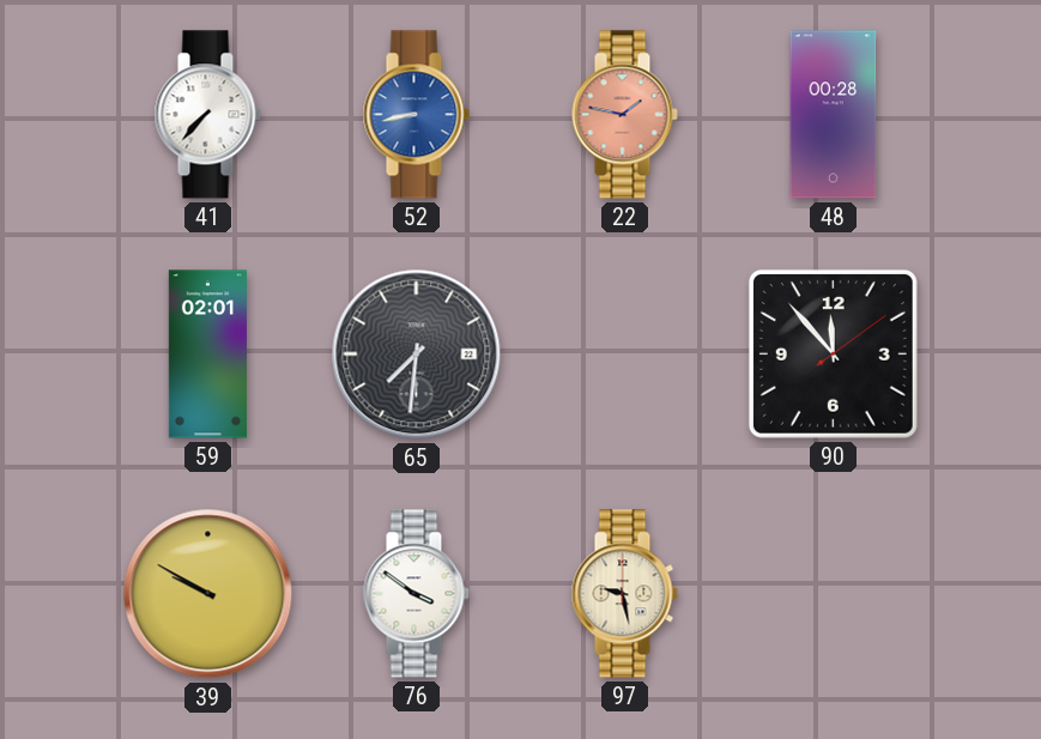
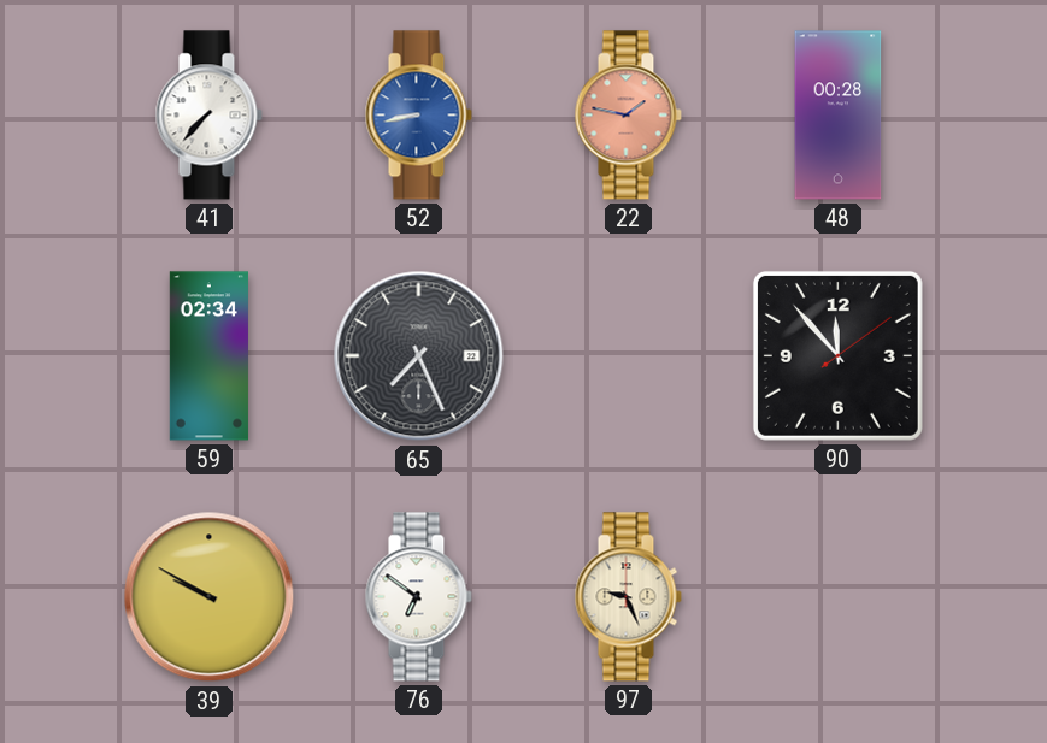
59: 02:01 -> 02:34
65: 7:31 -> 7:26
76: 3:51 -> 6:51
97: 9:28 -> 9:26
